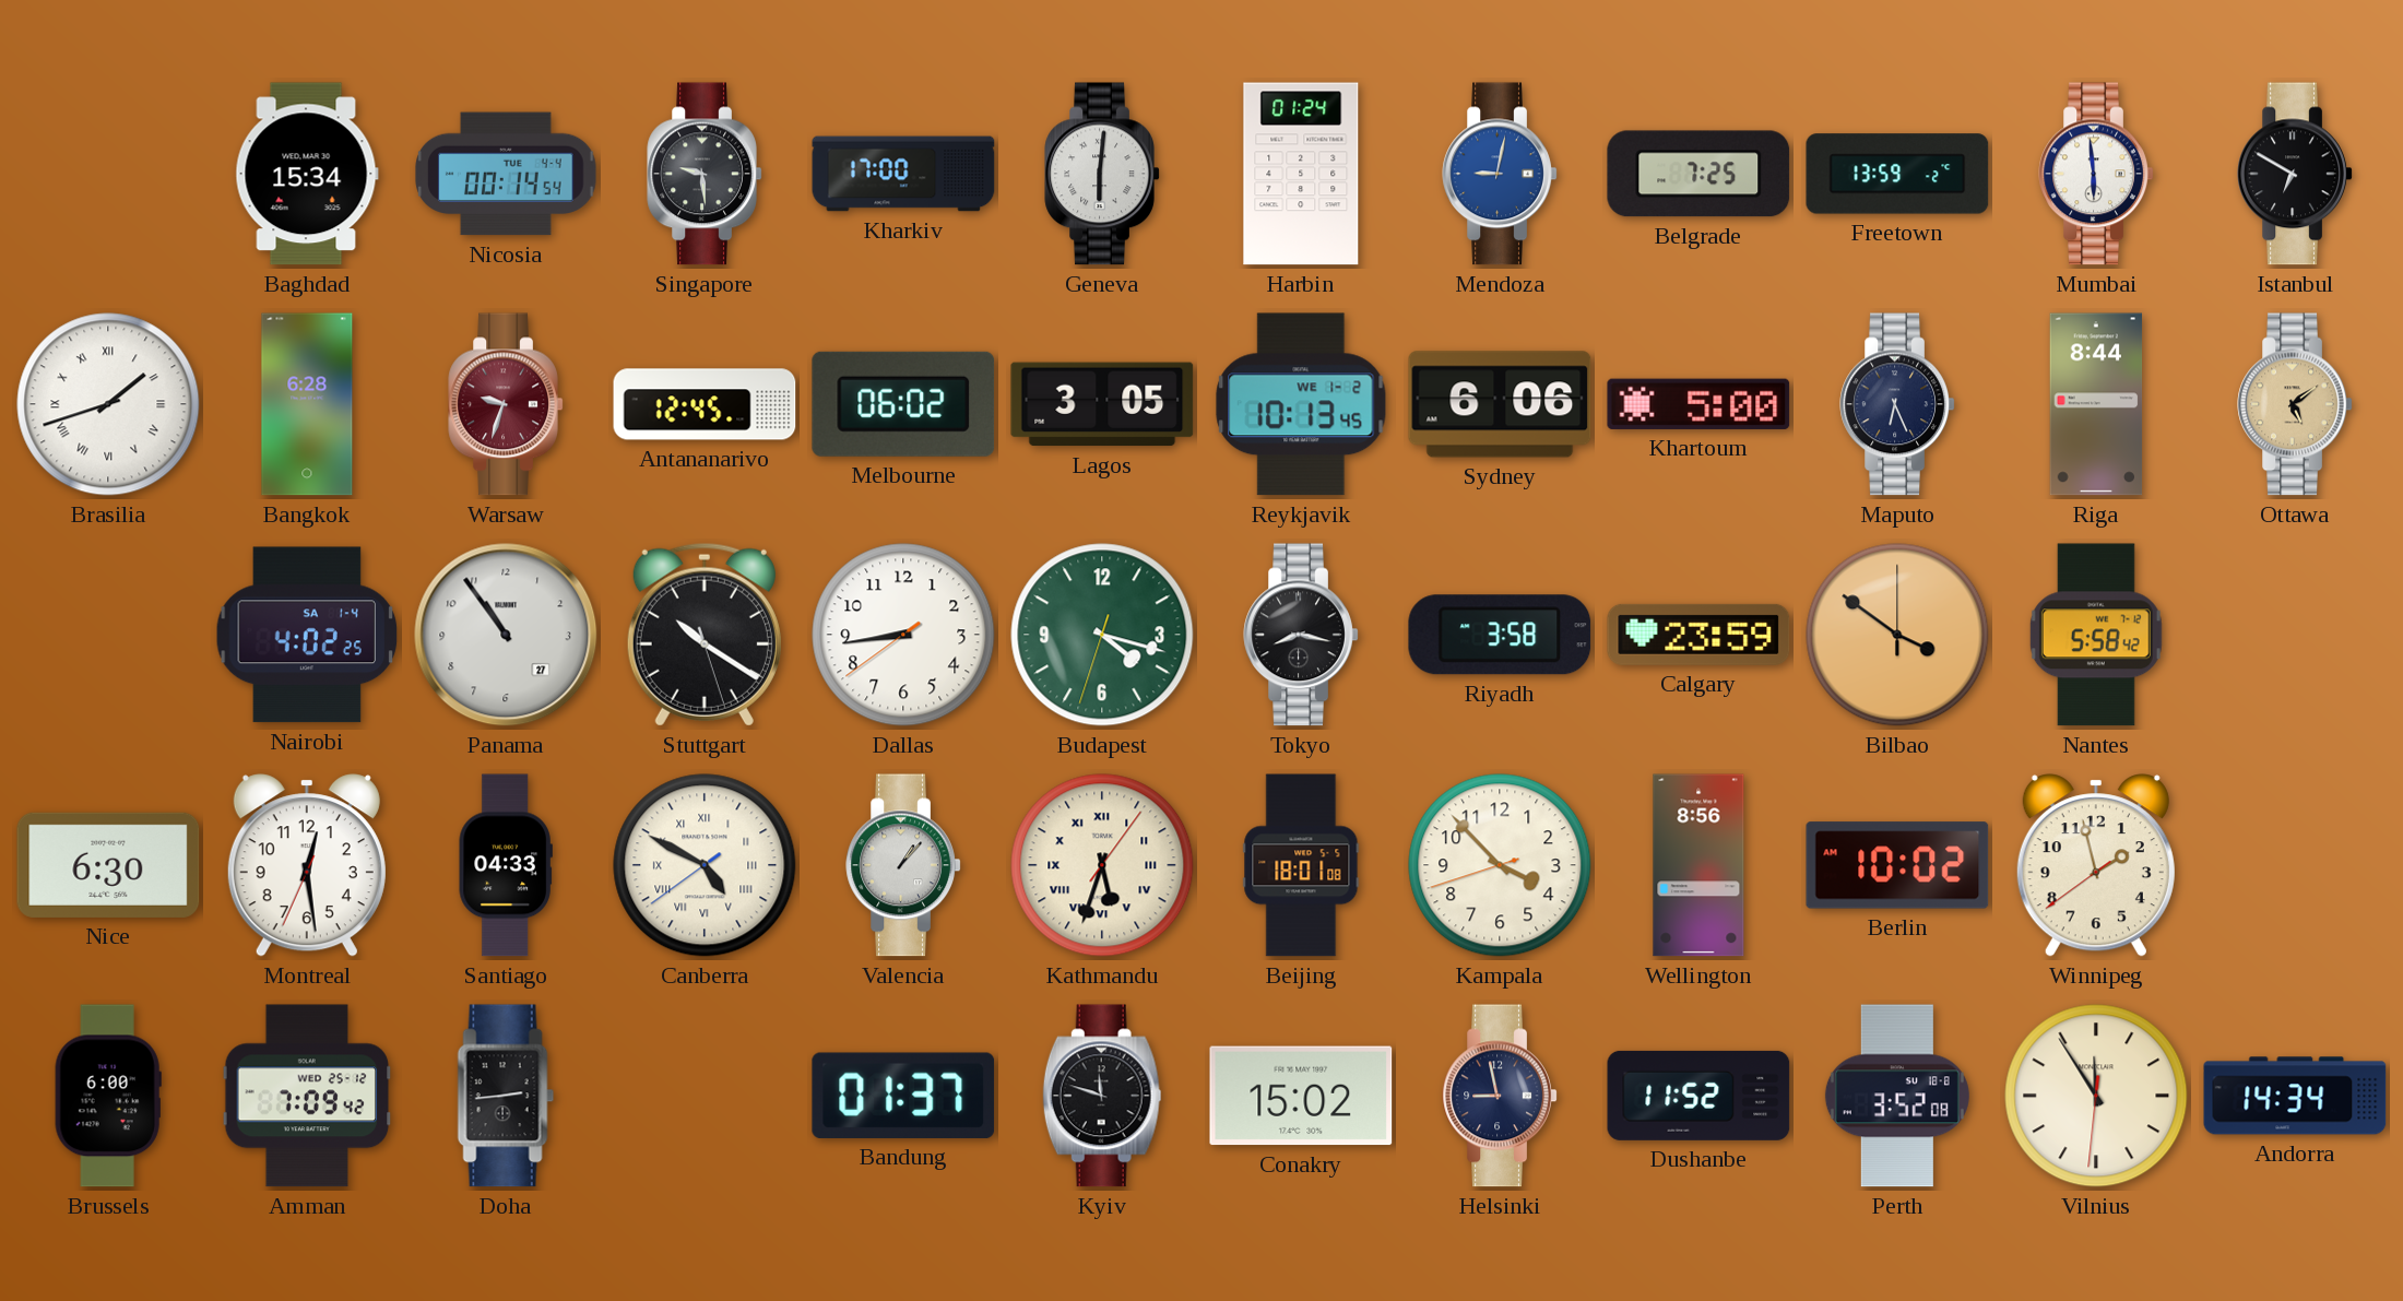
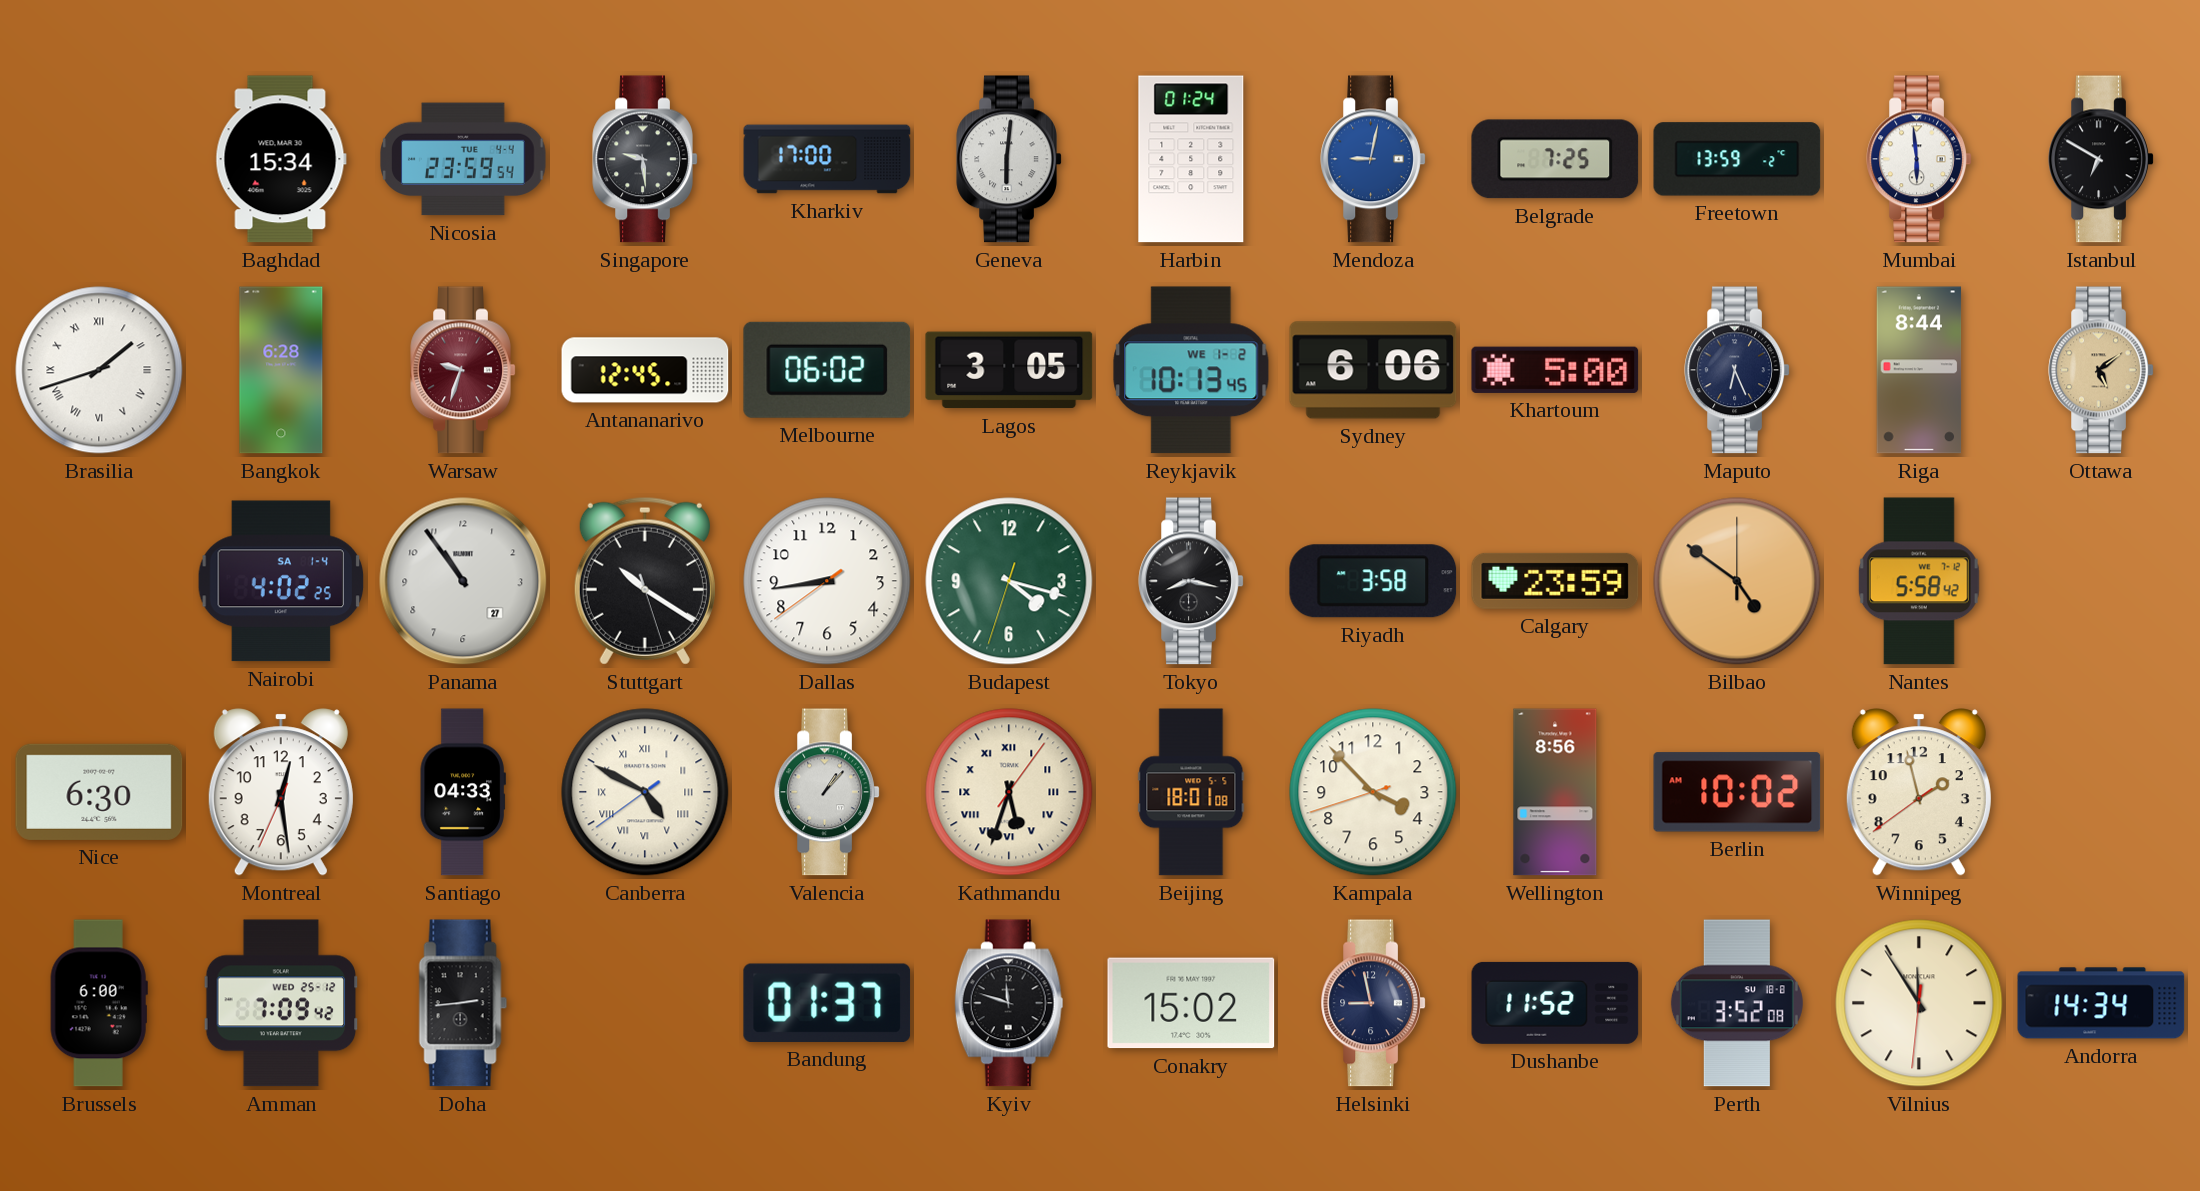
Nicosia: 00:14 -> 23:59
Bilbao: 3:51 -> 4:51
